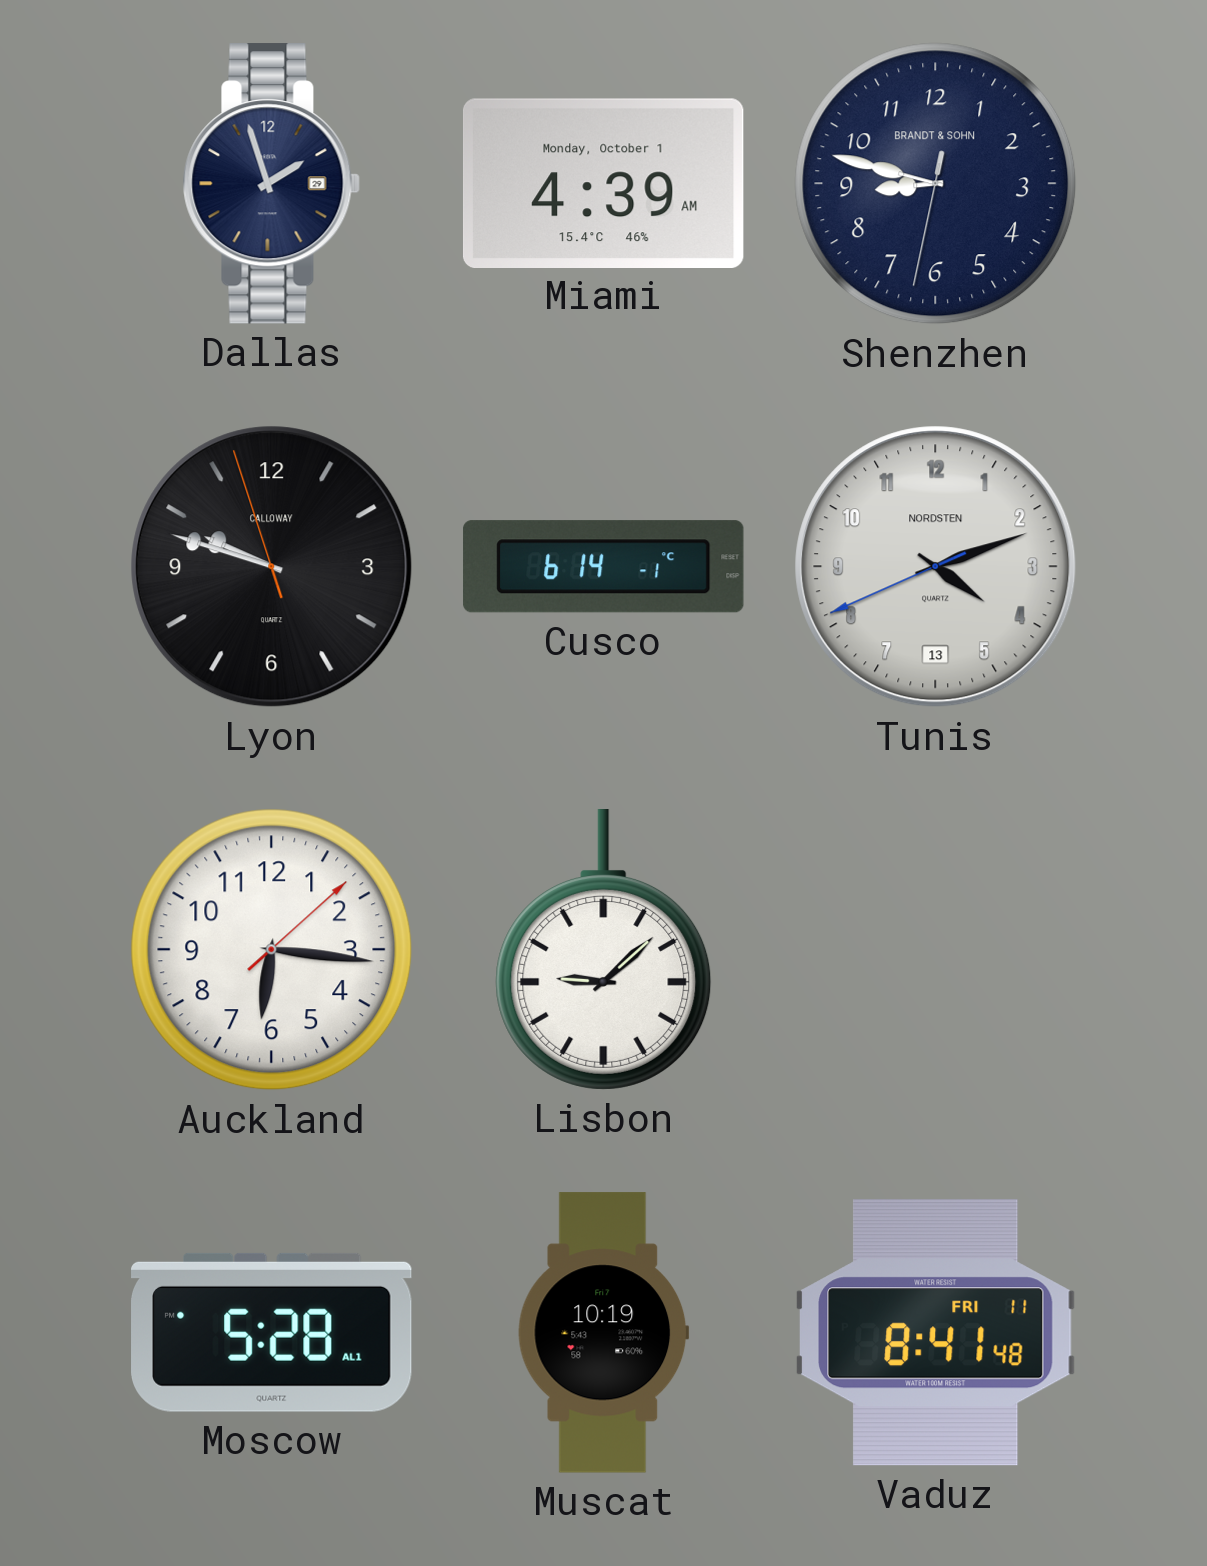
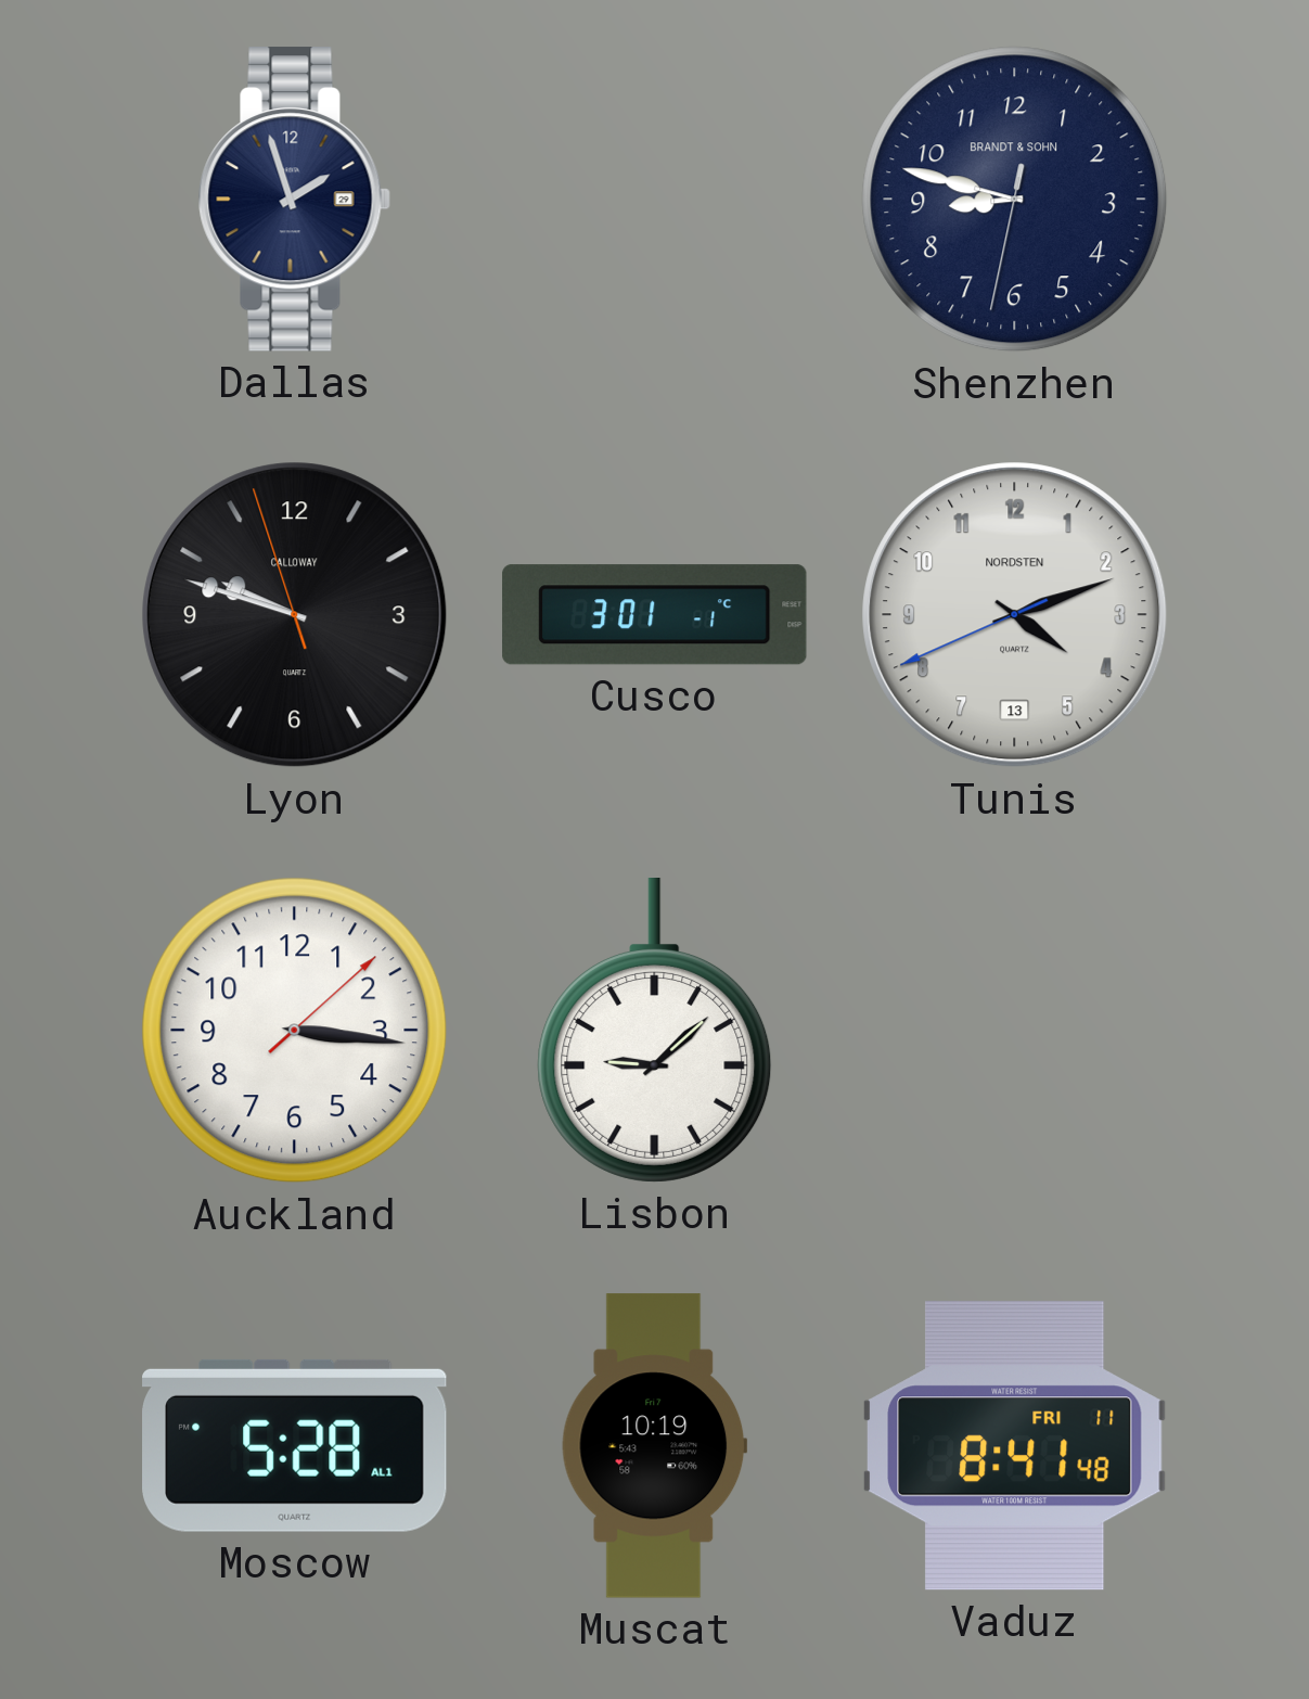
Miami: 4:39 -> none
Cusco: 6:14 -> 3:01
Auckland: 6:16 -> 3:16
